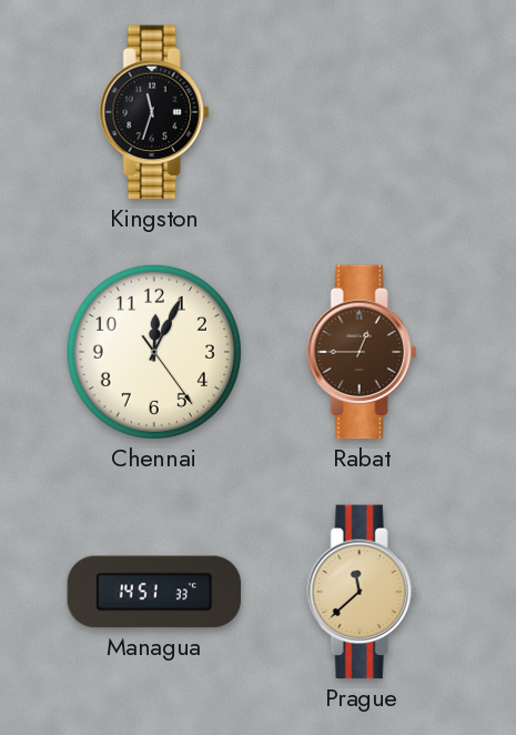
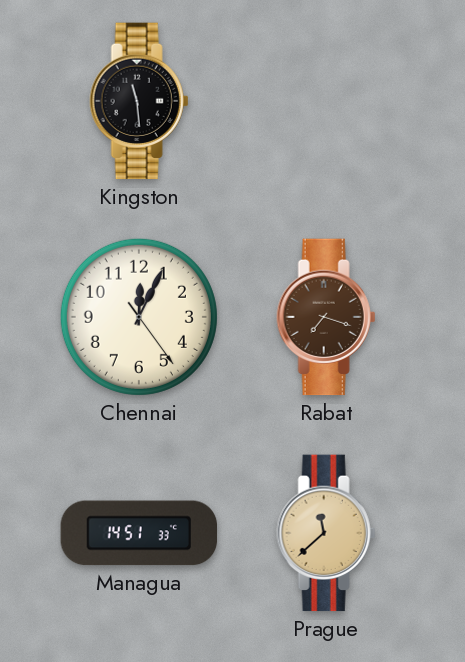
Kingston: 11:33 -> 11:29
Rabat: 12:45 -> 7:18
